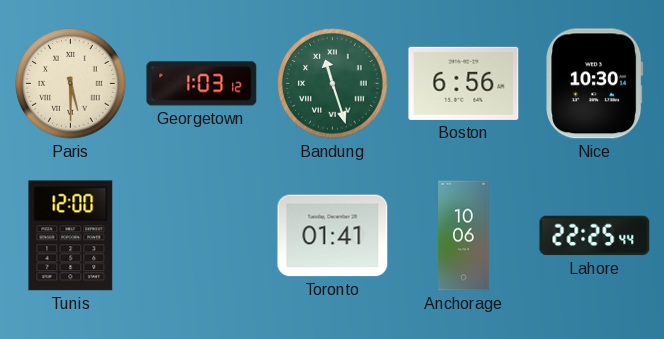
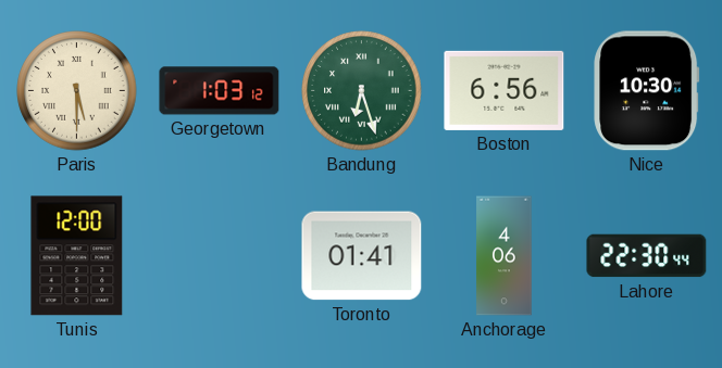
Bandung: 11:27 -> 6:27
Anchorage: 10:06 -> 4:06
Lahore: 22:25 -> 22:30
